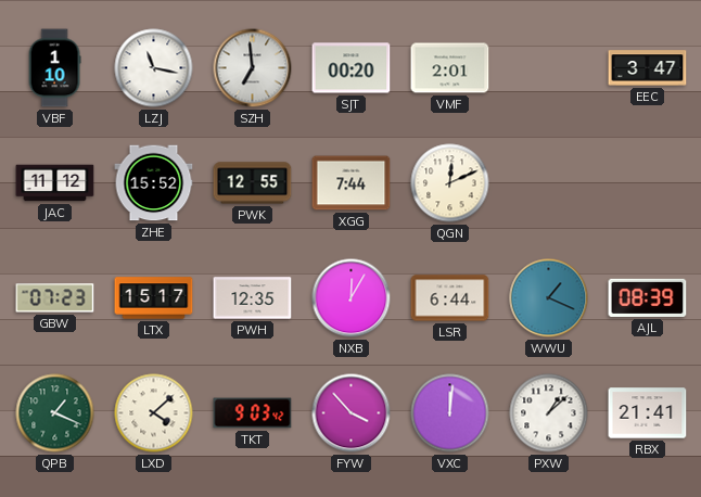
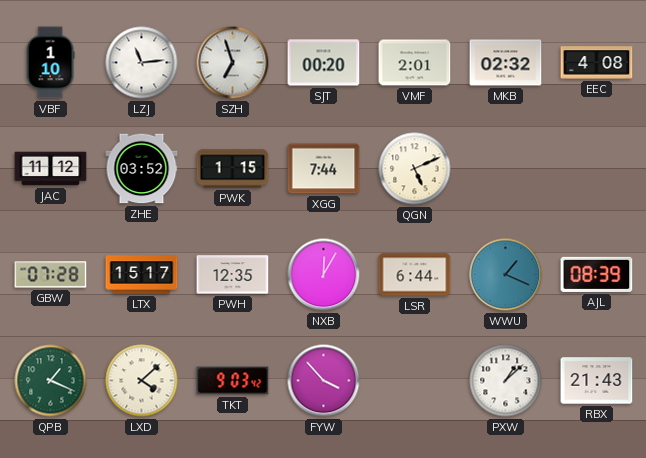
LZJ: 11:17 -> 11:14
SZH: 6:59 -> 6:57
MKB: none -> 02:32
EEC: 3:47 -> 4:08
ZHE: 15:52 -> 03:52
PWK: 12:55 -> 1:15
QGN: 12:11 -> 5:11
GBW: 07:23 -> 07:28
VXC: 12:01 -> none
RBX: 21:41 -> 21:43
